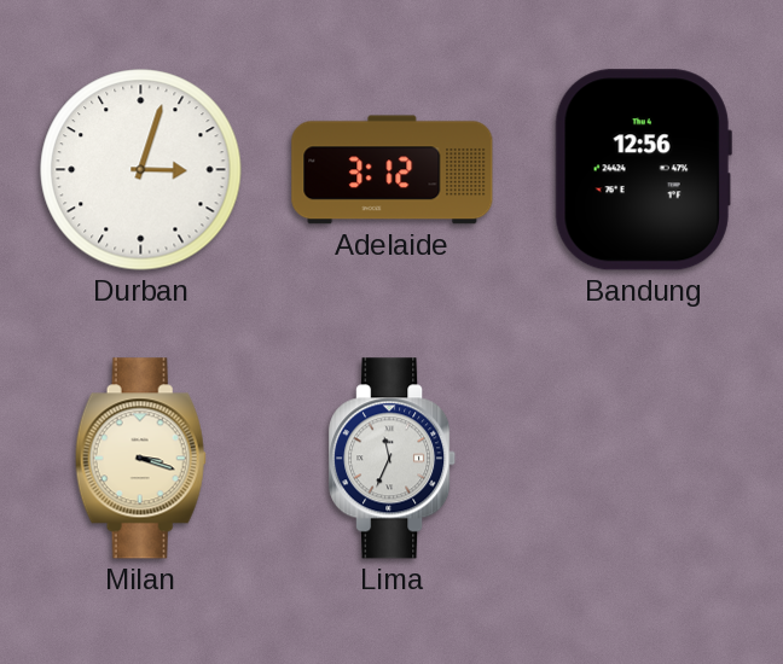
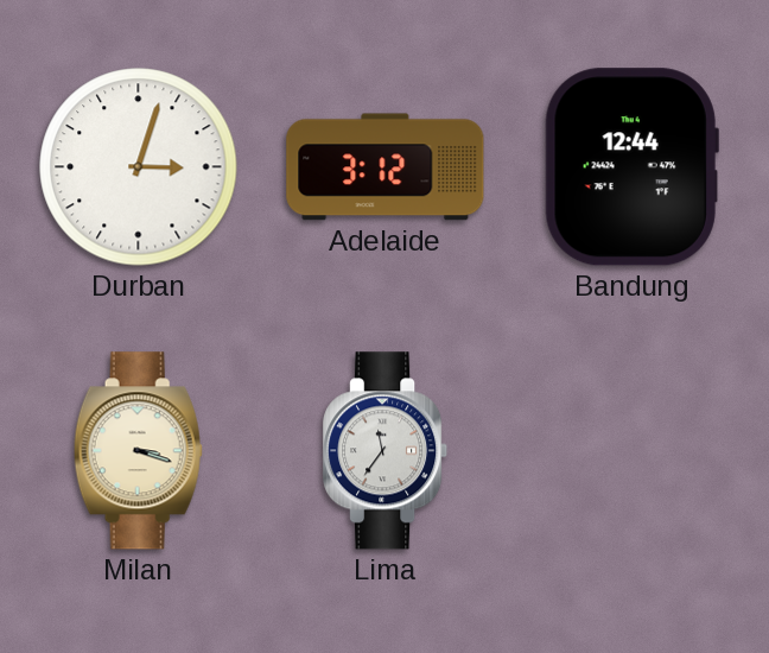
Bandung: 12:56 -> 12:44
Lima: 11:34 -> 11:36
